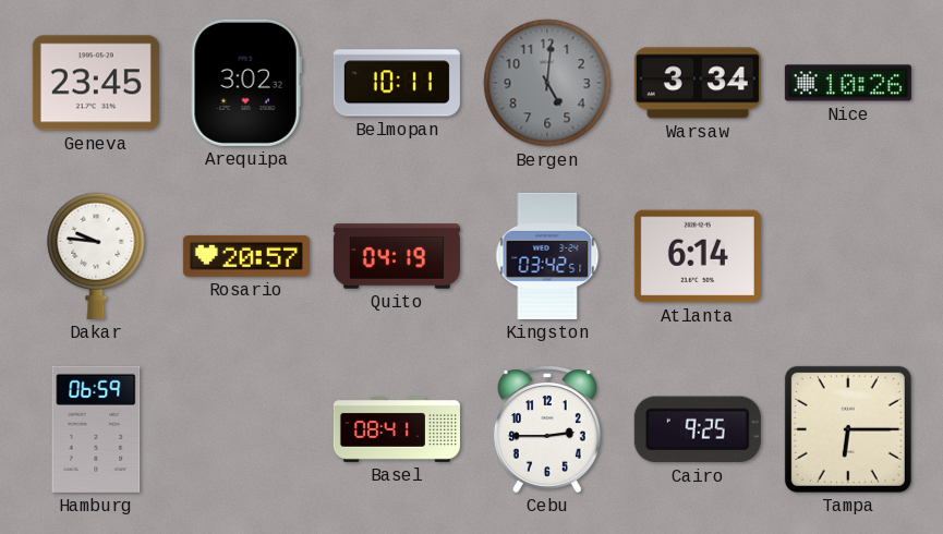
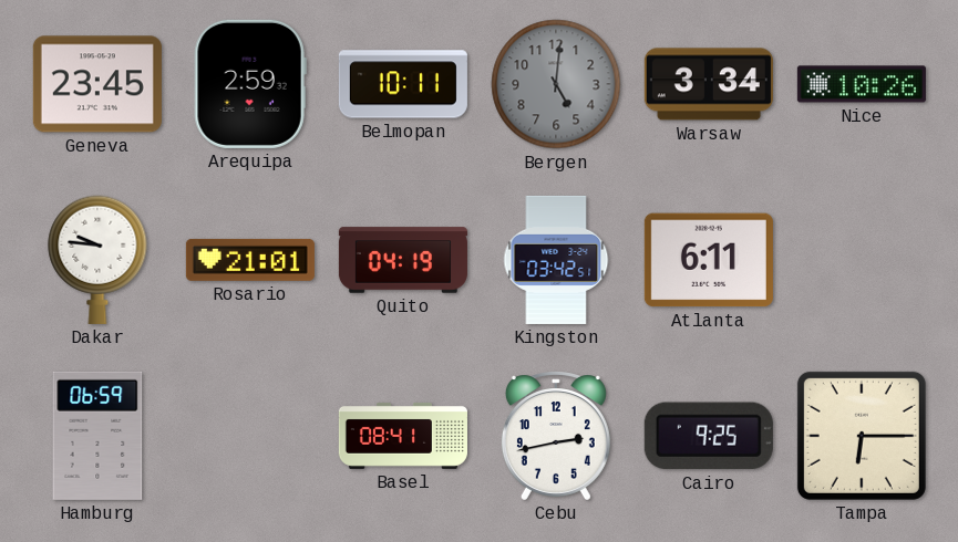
Arequipa: 3:02 -> 2:59
Rosario: 20:57 -> 21:01
Atlanta: 6:14 -> 6:11
Cebu: 2:45 -> 2:43
